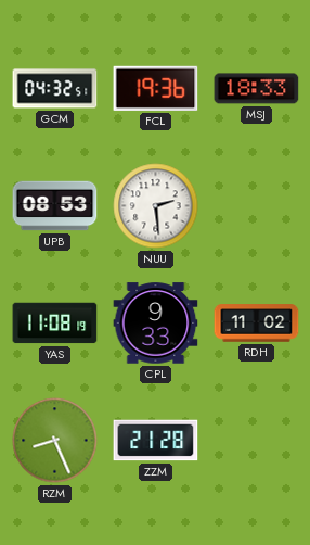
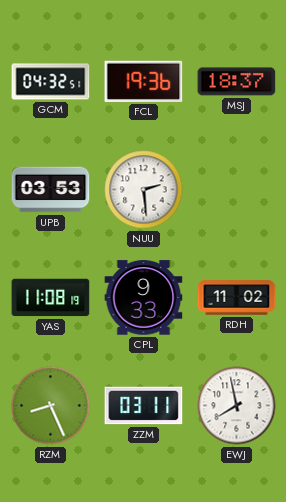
MSJ: 18:33 -> 18:37
UPB: 08:53 -> 03:53
ZZM: 21:28 -> 03:11
EWJ: none -> 7:58
